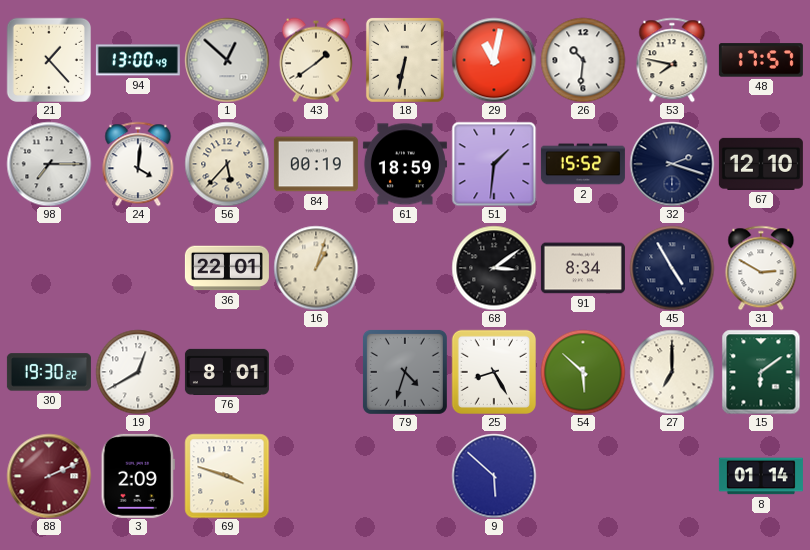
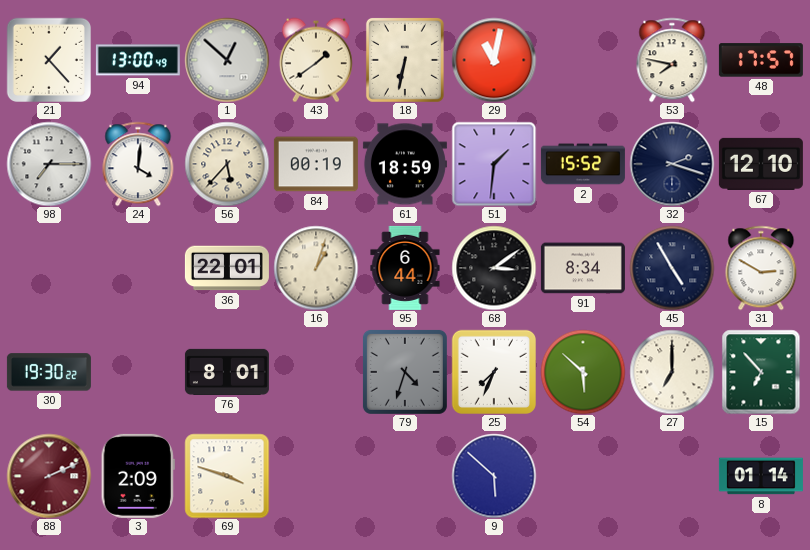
26: 10:31 -> none
95: none -> 6:44
19: 12:40 -> none
25: 8:25 -> 7:34
15: 6:09 -> 6:53
